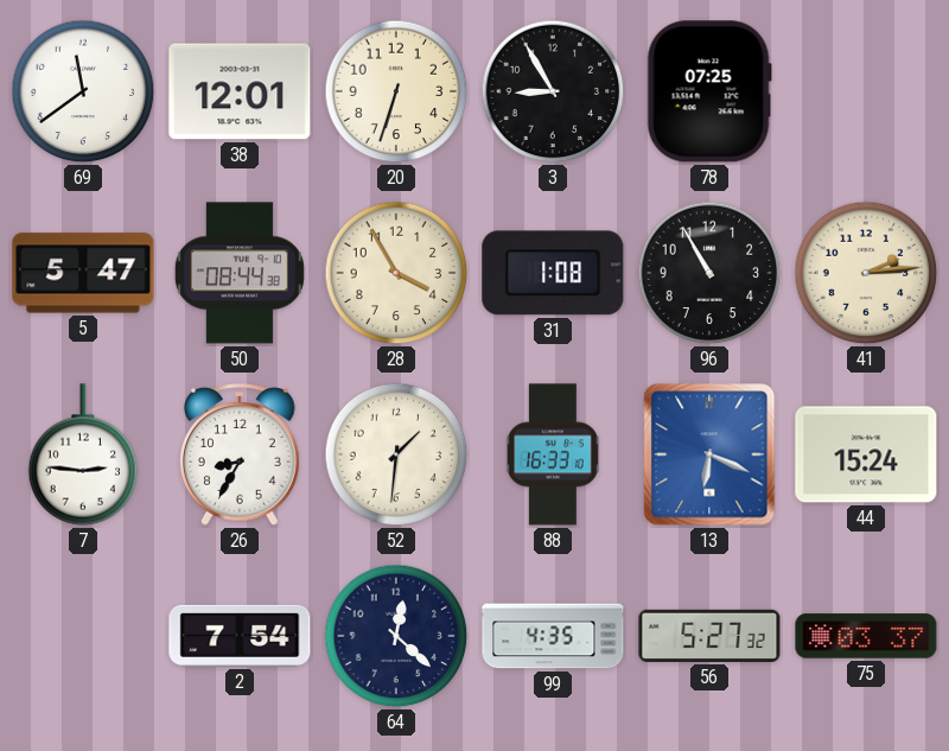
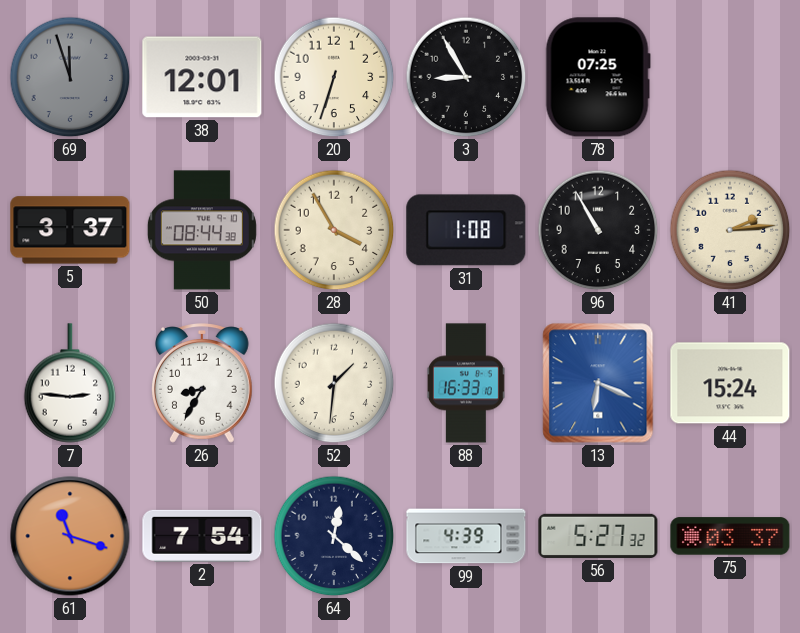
69: 11:39 -> 11:57
69 dial: white -> grey
5: 5:47 -> 3:37
61: none -> 11:18
99: 4:35 -> 4:39
